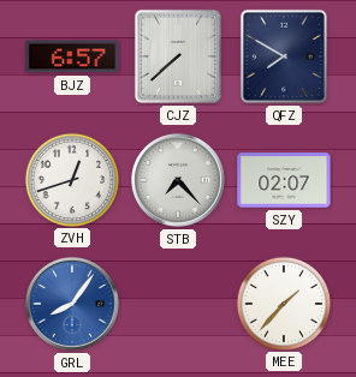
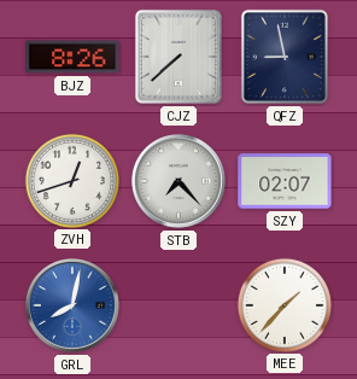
BJZ: 6:57 -> 8:26
QFZ: 7:50 -> 8:58
GRL: 8:06 -> 8:02
